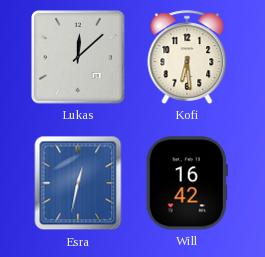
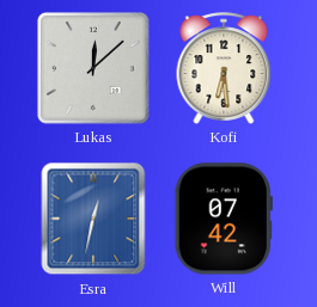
Will: 16:42 -> 07:42
